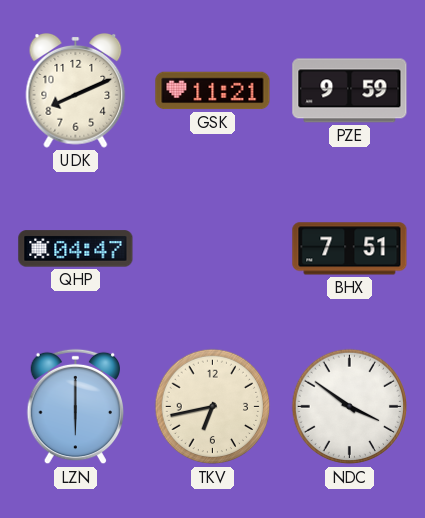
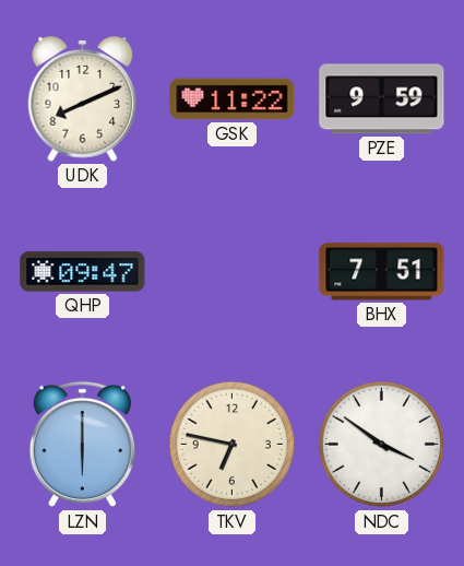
GSK: 11:21 -> 11:22
QHP: 04:47 -> 09:47
TKV: 6:43 -> 6:47
